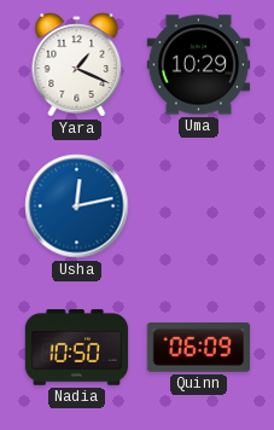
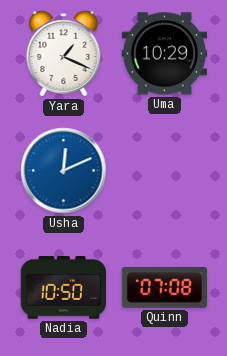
Usha: 12:13 -> 12:11
Quinn: 06:09 -> 07:08
